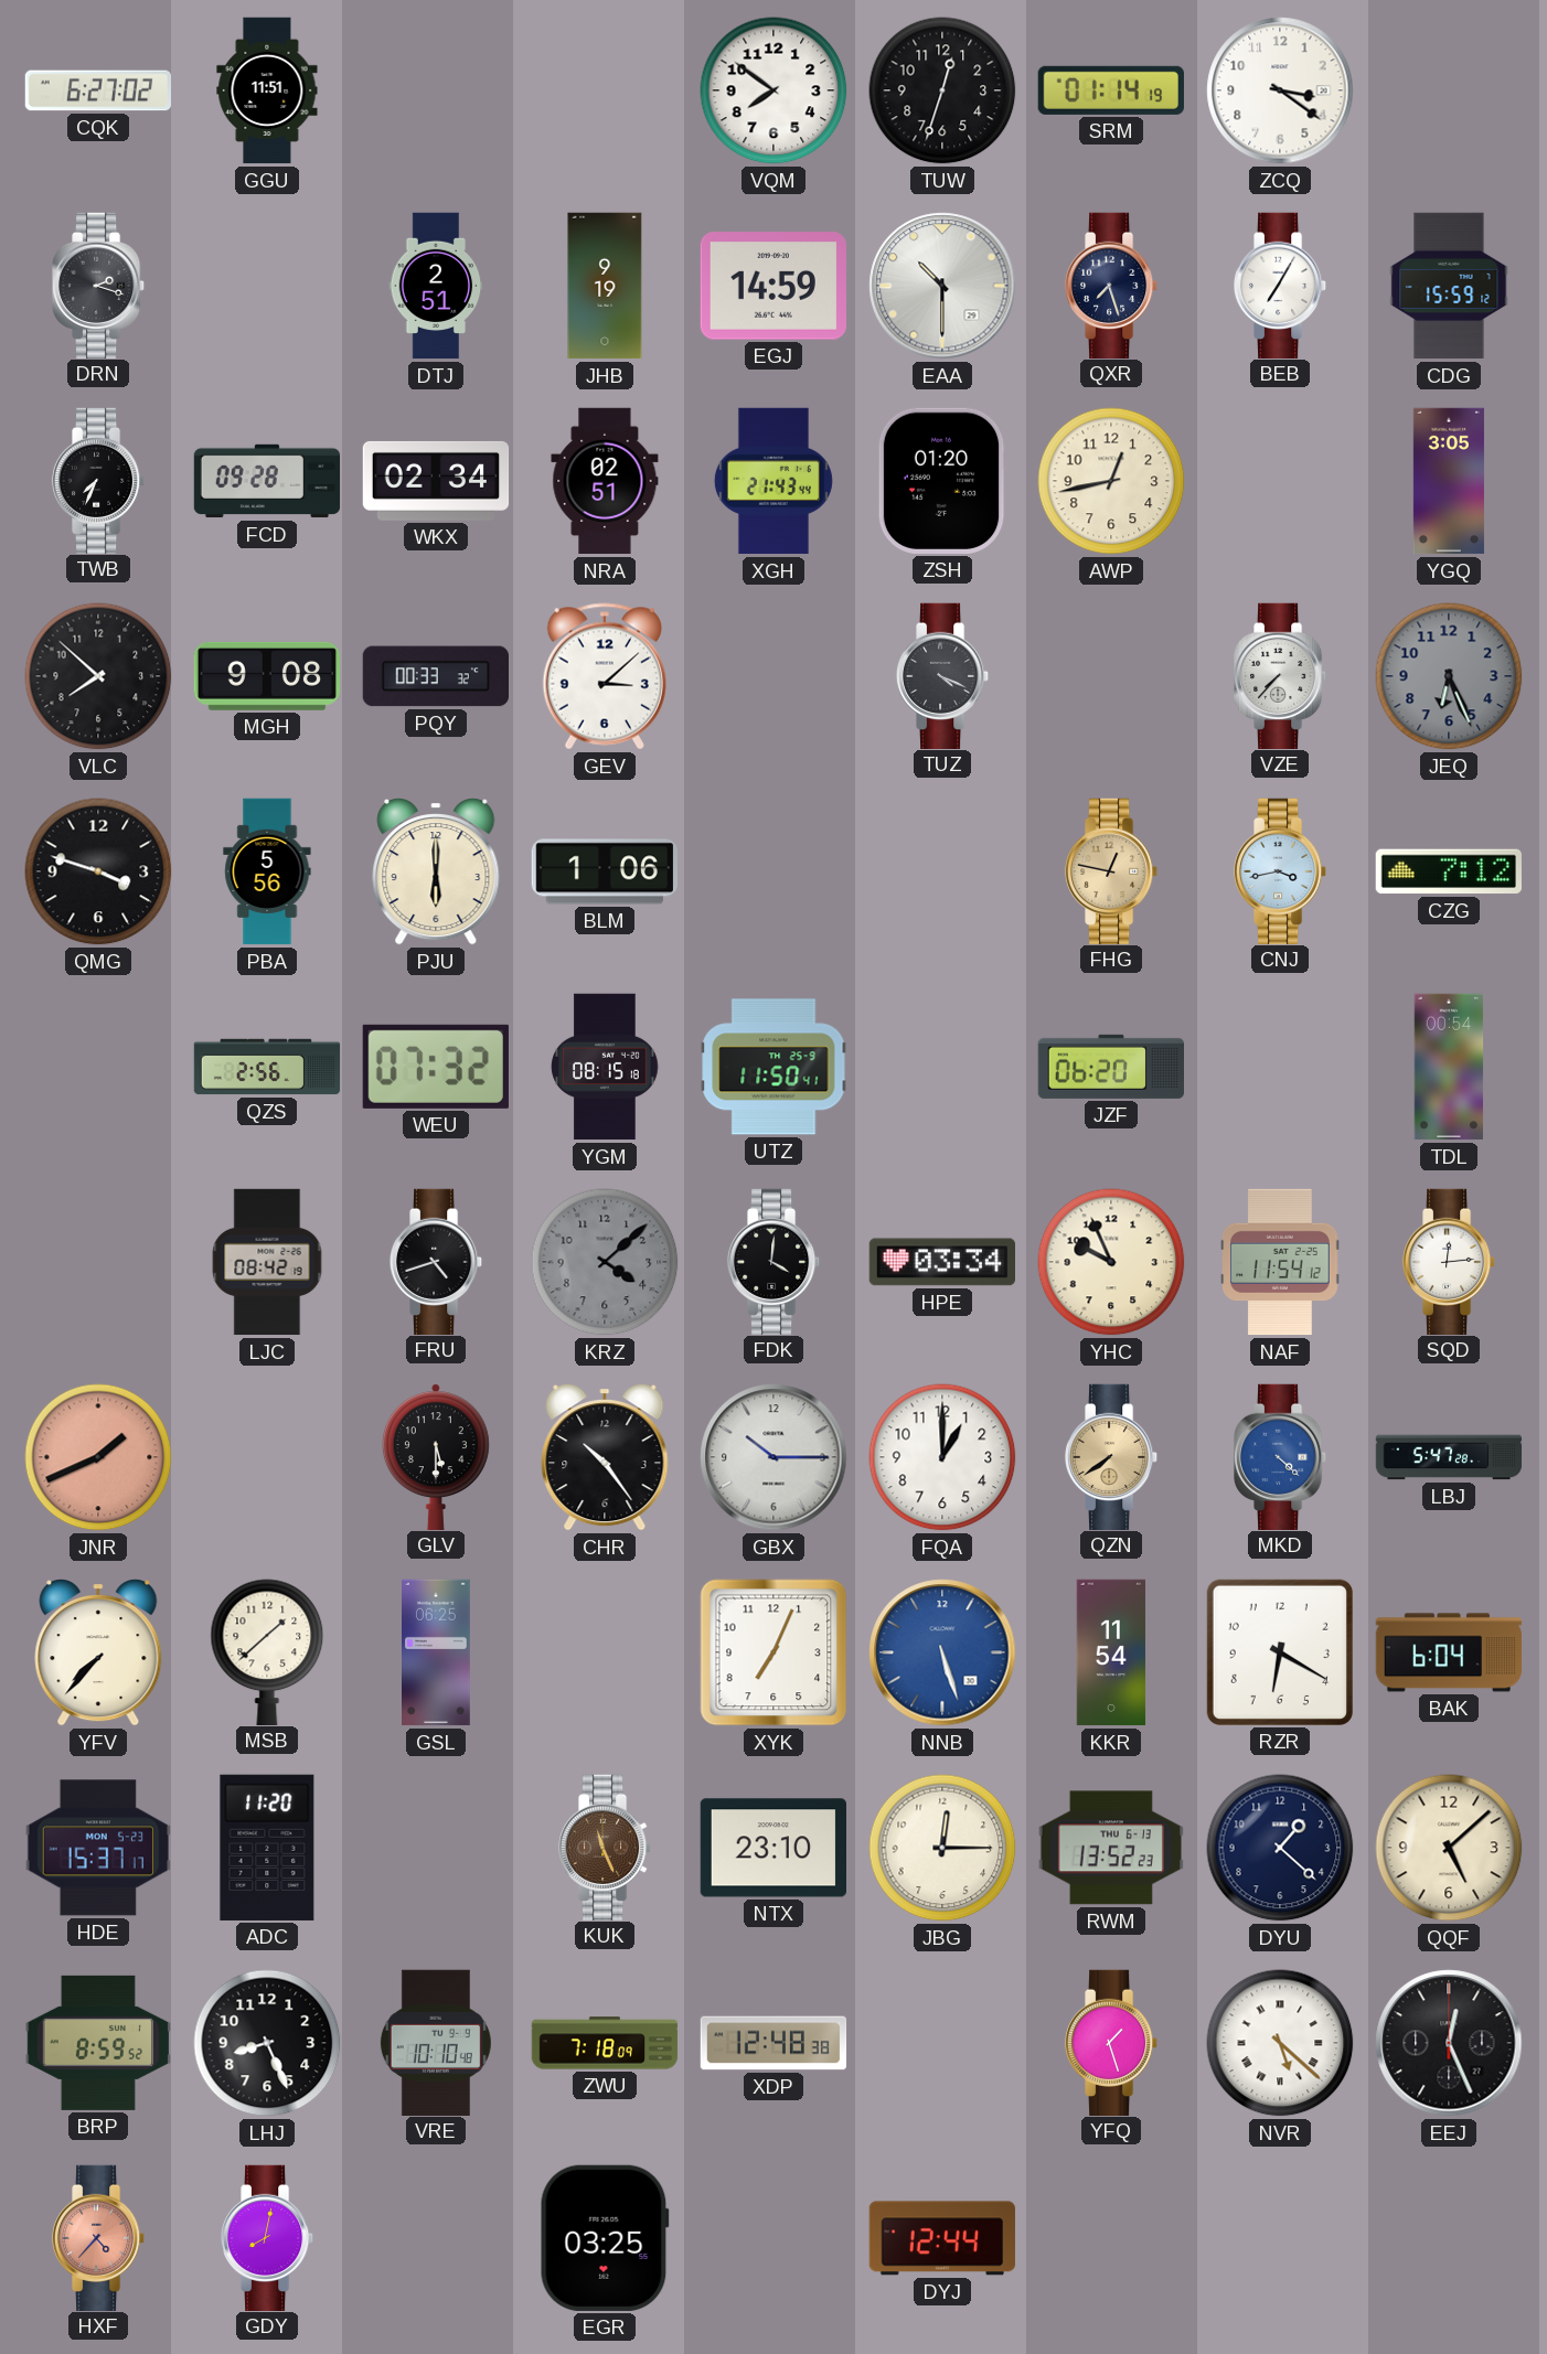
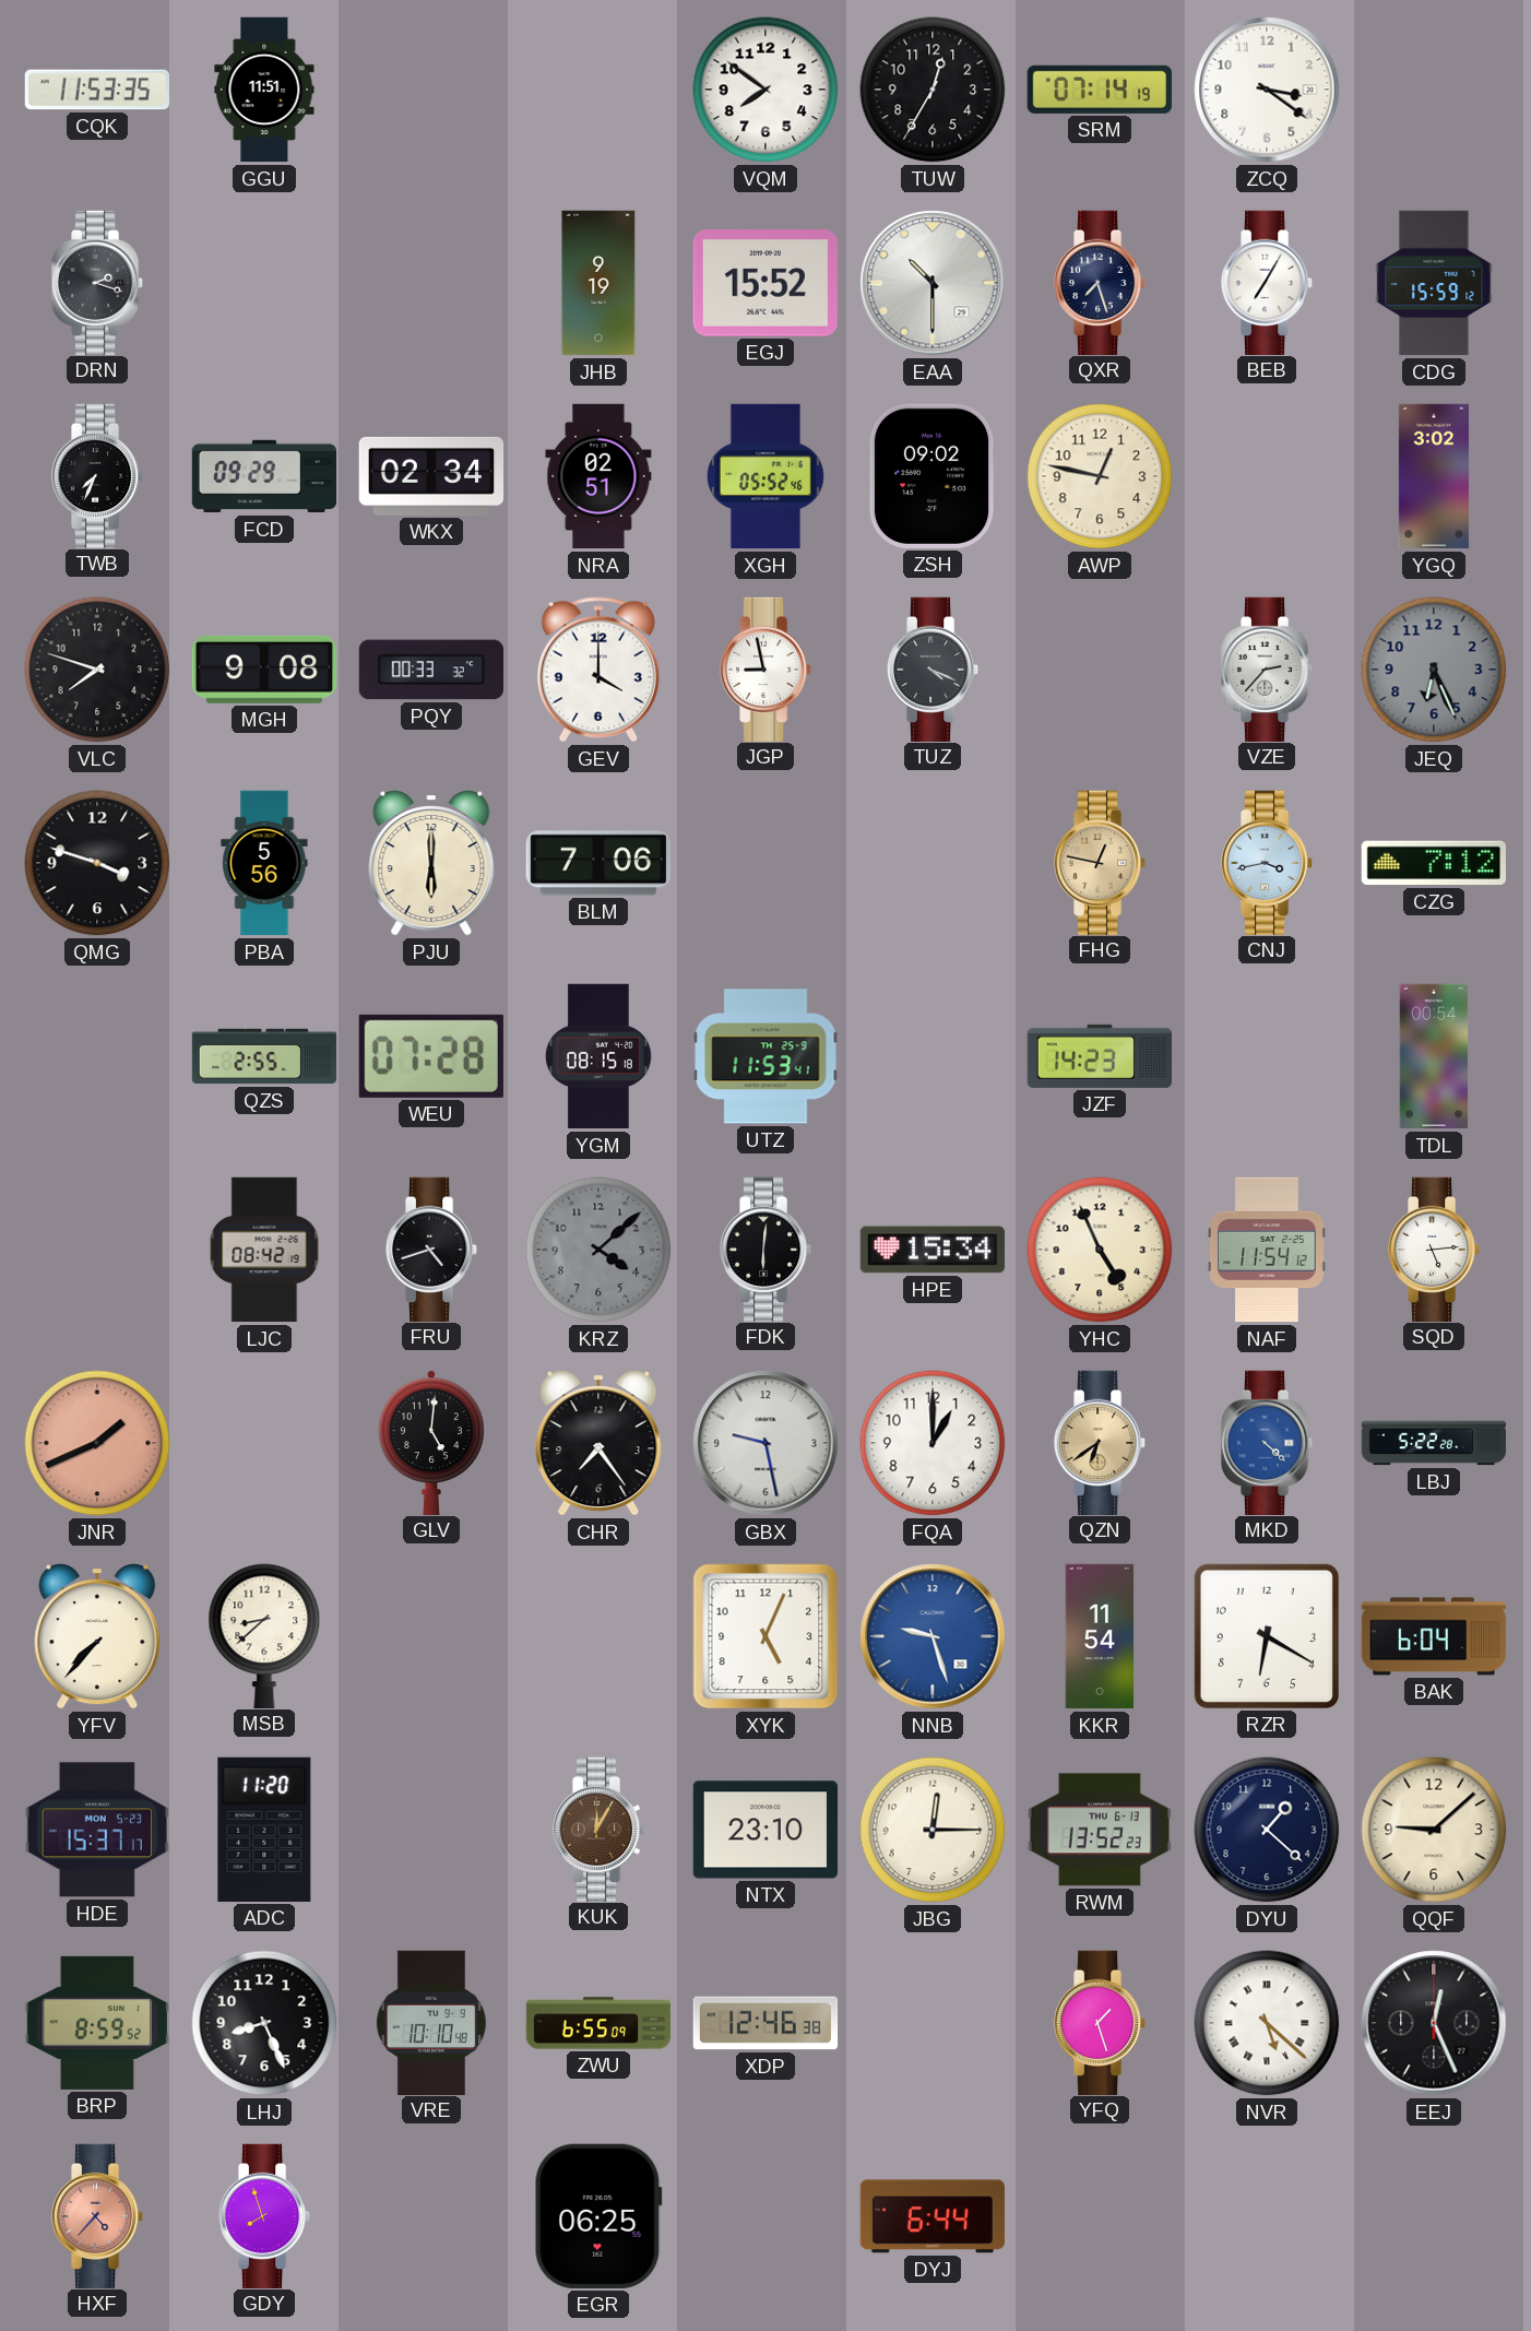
CQK: 6:27 -> 11:53
TUW: 12:33 -> 12:35
SRM: 01:14 -> 07:14
DTJ: 2:51 -> none
EGJ: 14:59 -> 15:52
FCD: 09:28 -> 09:29
XGH: 21:43 -> 05:52
ZSH: 01:20 -> 09:02
AWP: 12:43 -> 12:47
YGQ: 3:05 -> 3:02
VLC: 7:52 -> 7:48
GEV: 3:08 -> 4:00
JGP: none -> 8:58
VZE: 7:37 -> 2:37
BLM: 1:06 -> 7:06
QZS: 2:56 -> 2:55
WEU: 07:32 -> 07:28
UTZ: 11:50 -> 11:53
JZF: 06:20 -> 14:23
FDK: 4:01 -> 6:01
HPE: 03:34 -> 15:34
YHC: 9:56 -> 4:56
SQD: 12:14 -> 5:14
GLV: 5:30 -> 5:01
CHR: 10:24 -> 7:24
GBX: 10:15 -> 9:28
QZN: 7:39 -> 6:39
LBJ: 5:47 -> 5:22
MSB: 1:38 -> 8:38
GSL: 06:25 -> none
XYK: 7:04 -> 5:04
NNB: 5:27 -> 9:27
KUK: 11:26 -> 12:05
QQF: 5:08 -> 9:08
ZWU: 7:18 -> 6:55
XDP: 12:48 -> 12:46
GDY: 8:02 -> 7:57
EGR: 03:25 -> 06:25
DYJ: 12:44 -> 6:44
